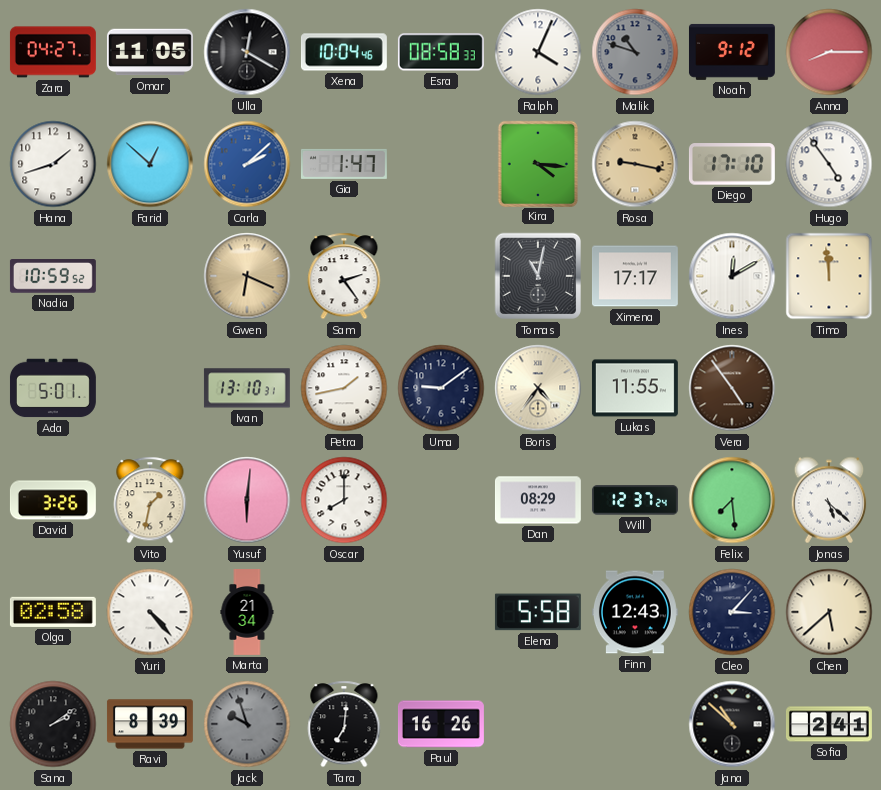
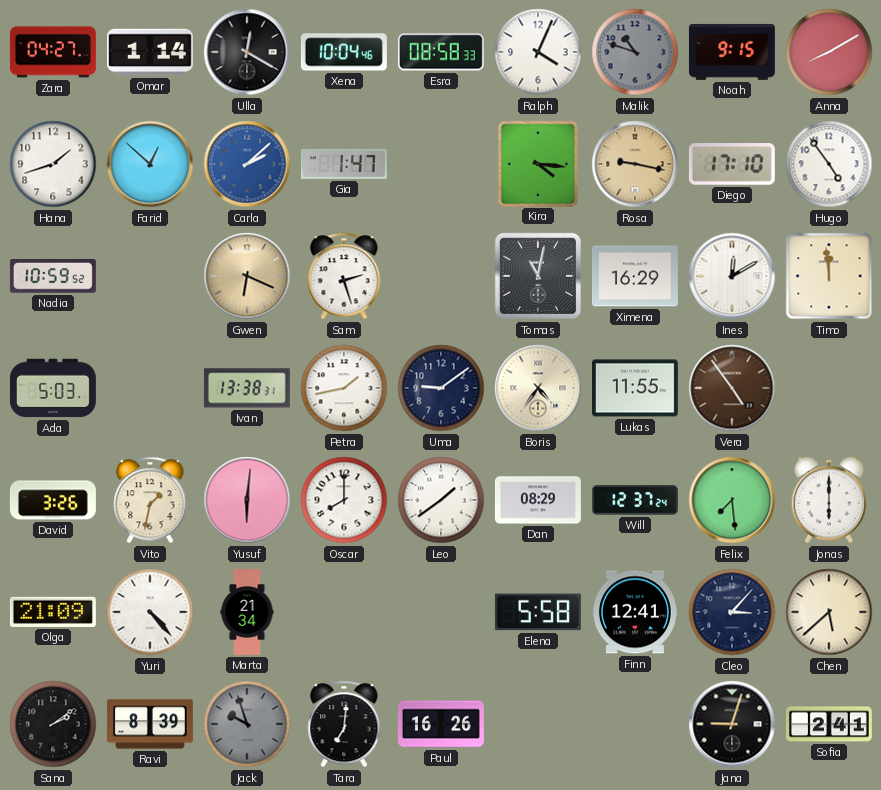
Omar: 11:05 -> 1:14
Noah: 9:12 -> 9:15
Anna: 8:15 -> 8:10
Sam: 2:24 -> 2:27
Ximena: 17:17 -> 16:29
Ada: 5:01 -> 5:03
Ivan: 13:10 -> 13:38
Leo: none -> 1:39
Jonas: 5:22 -> 6:00
Olga: 02:58 -> 21:09
Finn: 12:43 -> 12:41
Jana: 10:52 -> 9:03
